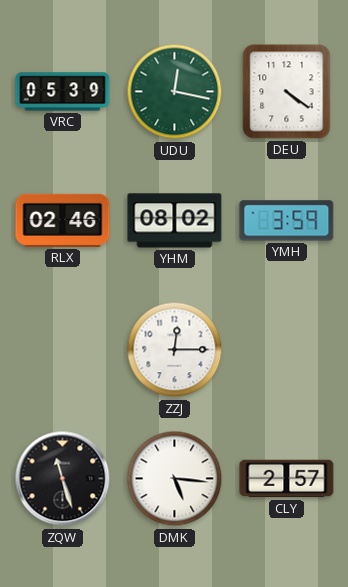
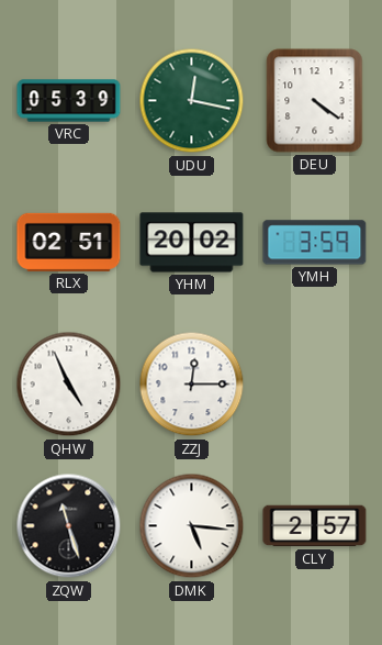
RLX: 02:46 -> 02:51
YHM: 08:02 -> 20:02
QHW: none -> 4:56
